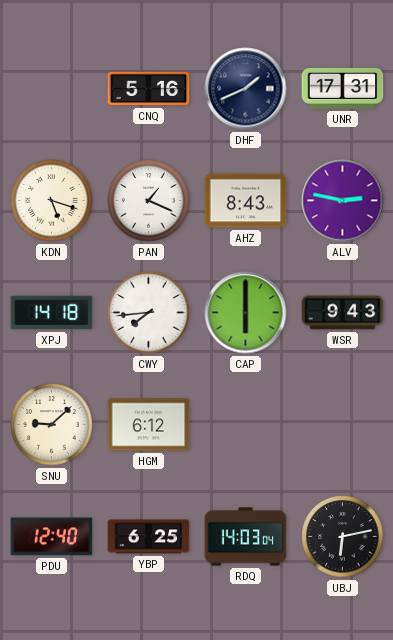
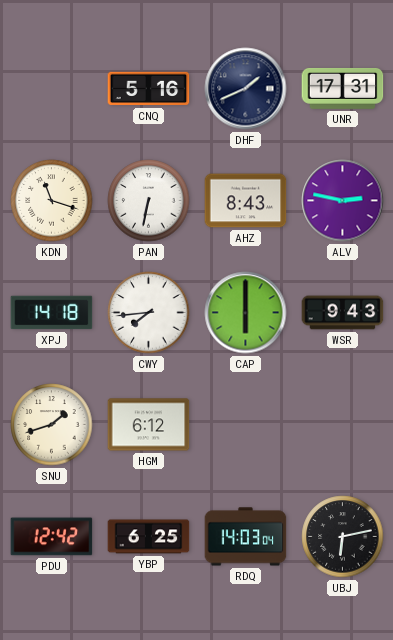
KDN: 5:18 -> 11:18
PAN: 1:19 -> 6:32
SNU: 9:08 -> 1:42
PDU: 12:40 -> 12:42
